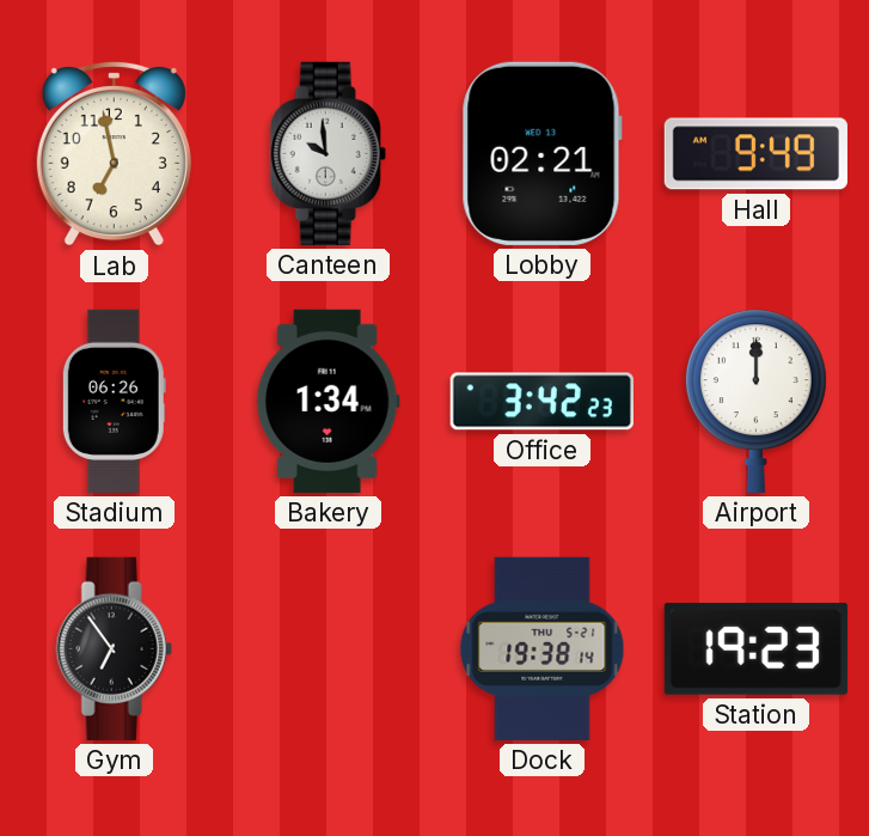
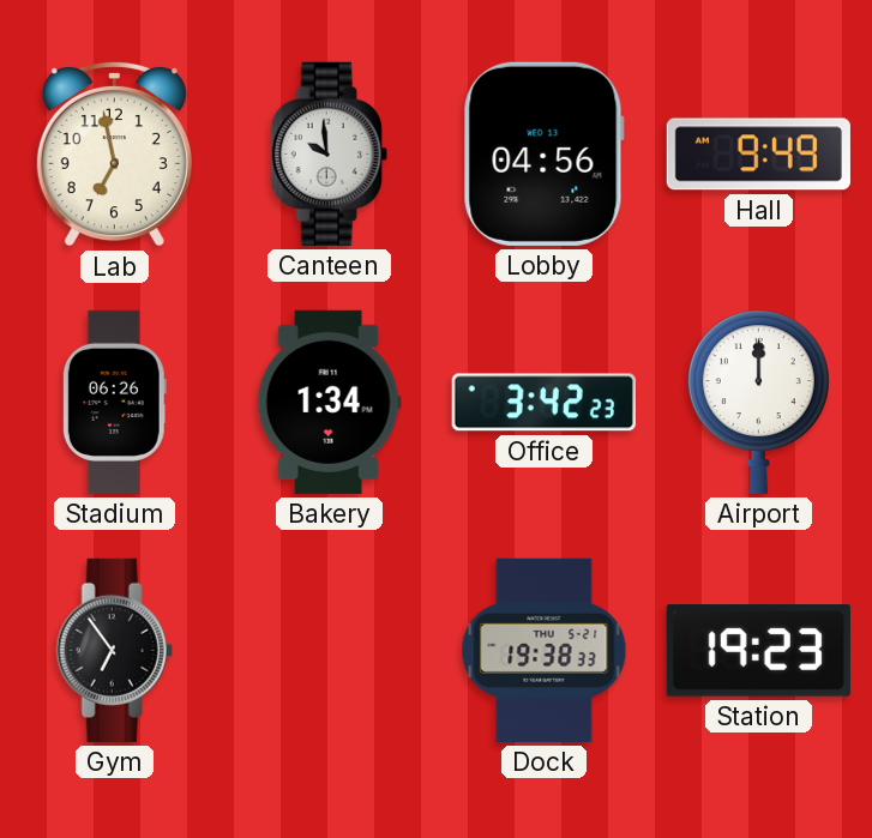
Lobby: 02:21 -> 04:56
Dock: 19:38:14 -> 19:38:33
